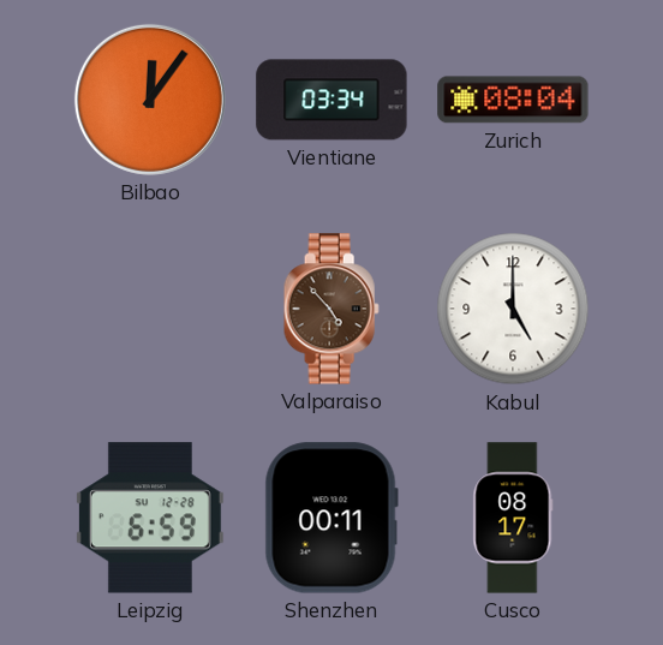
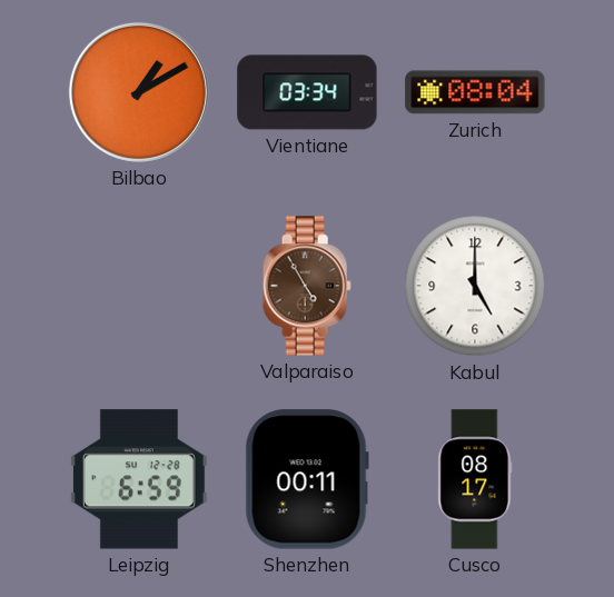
Bilbao: 12:06 -> 1:10
Valparaiso: 4:53 -> 4:55
